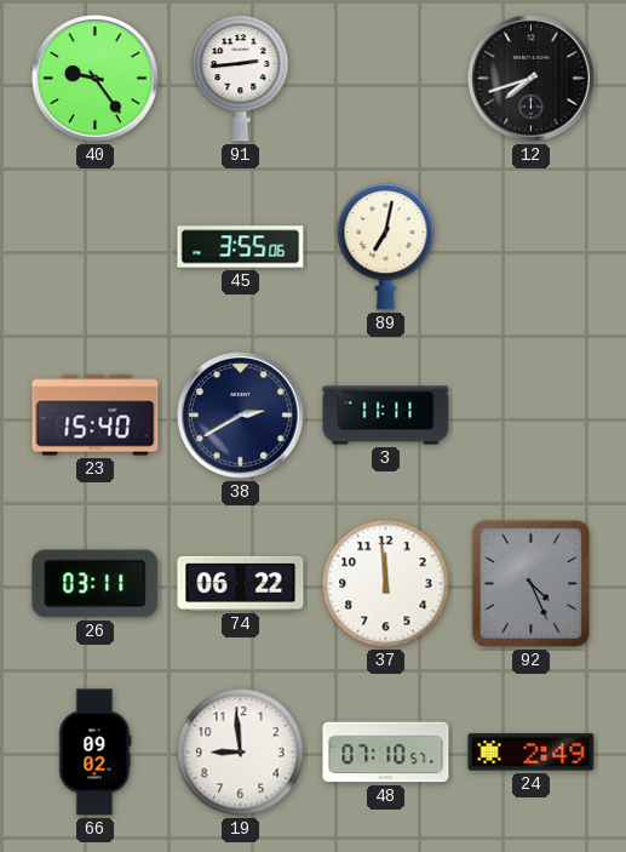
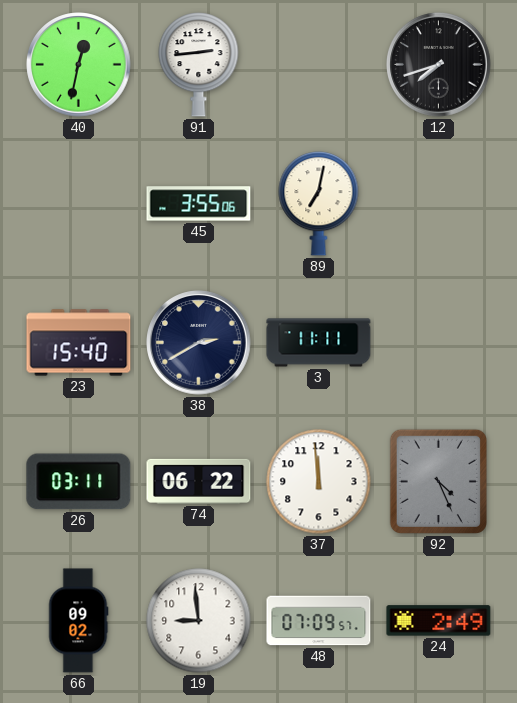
40: 9:24 -> 12:32
48: 07:10 -> 07:09
